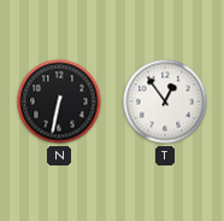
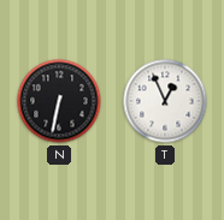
T: 12:54 -> 12:56
